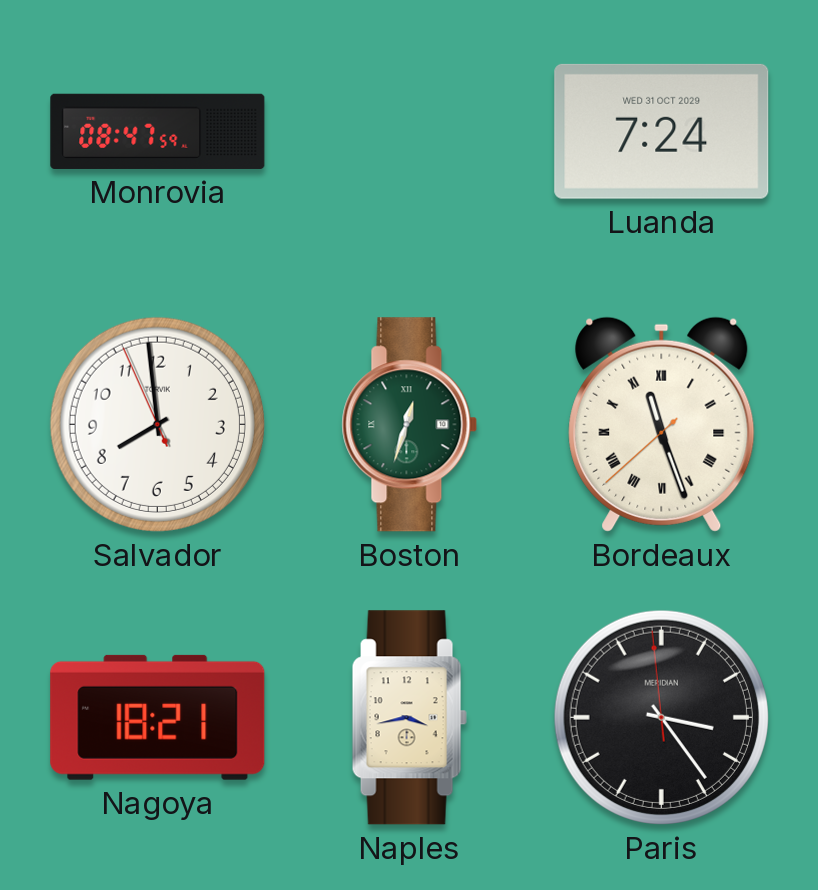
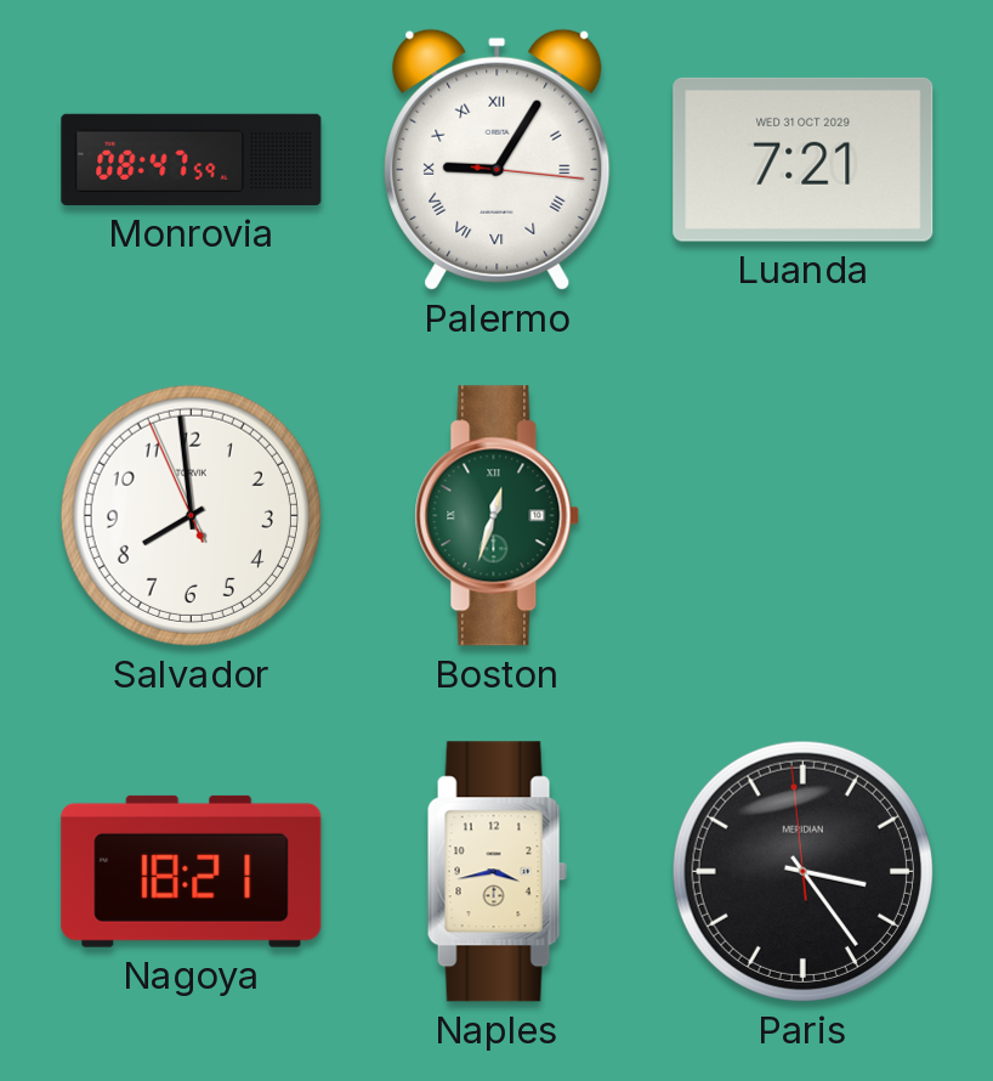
Palermo: none -> 9:05
Luanda: 7:24 -> 7:21
Bordeaux: 11:26 -> none
